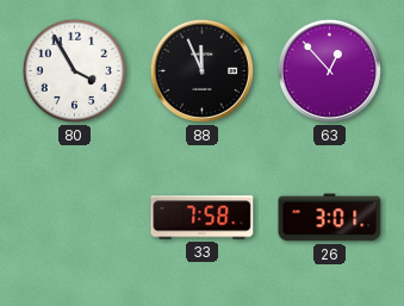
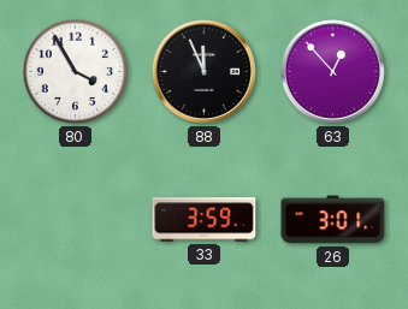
33: 7:58 -> 3:59
